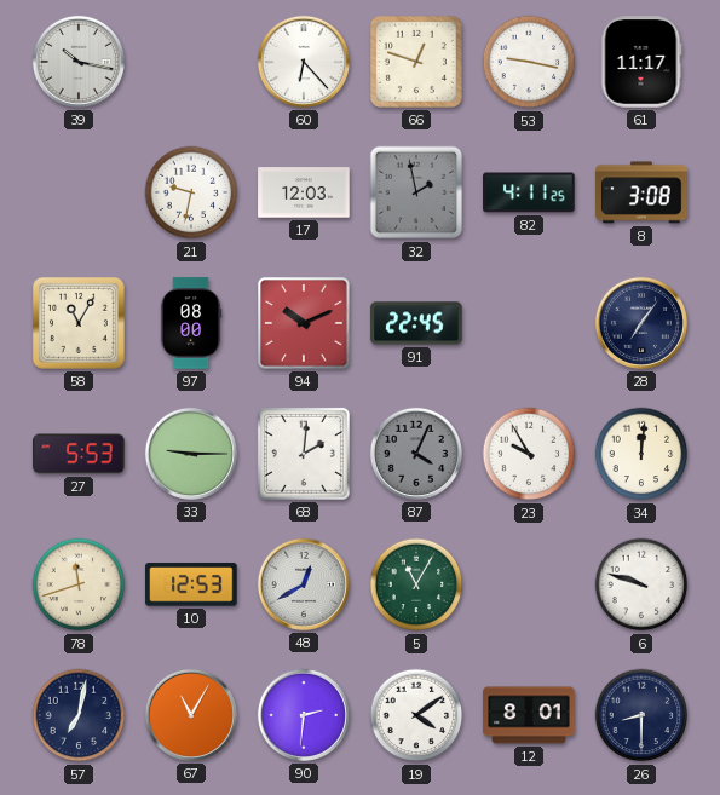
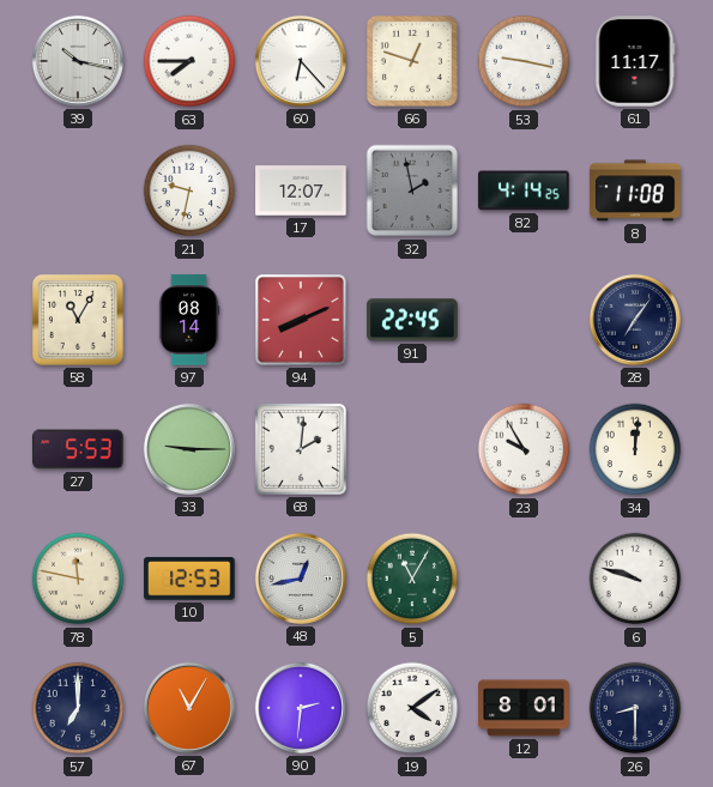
63: none -> 7:45
17: 12:03 -> 12:07
82: 4:11 -> 4:14
8: 3:08 -> 11:08
97: 08:00 -> 08:14
94: 10:11 -> 8:11
87: 4:04 -> none
78: 11:42 -> 11:47
48: 12:40 -> 12:43
57: 7:02 -> 7:00
